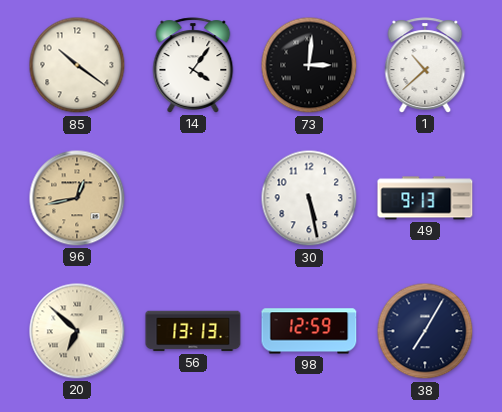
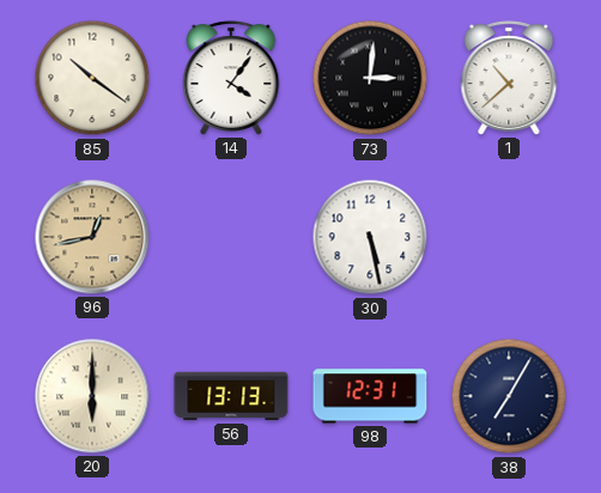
49: 9:13 -> none
20: 6:52 -> 6:00
98: 12:59 -> 12:31
